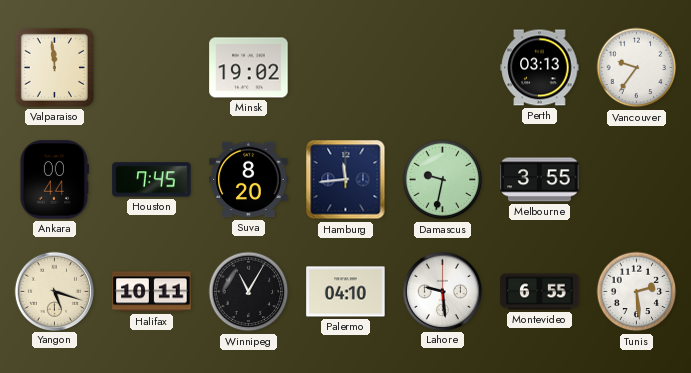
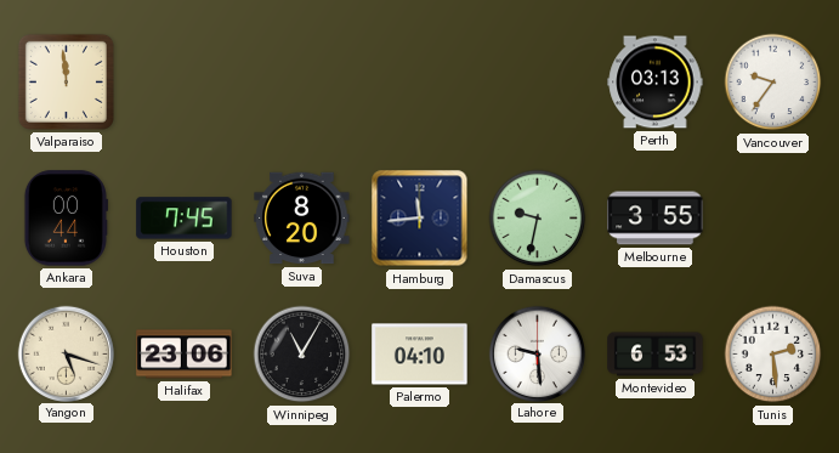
Minsk: 19:02 -> none
Halifax: 10:11 -> 23:06
Montevideo: 6:55 -> 6:53
